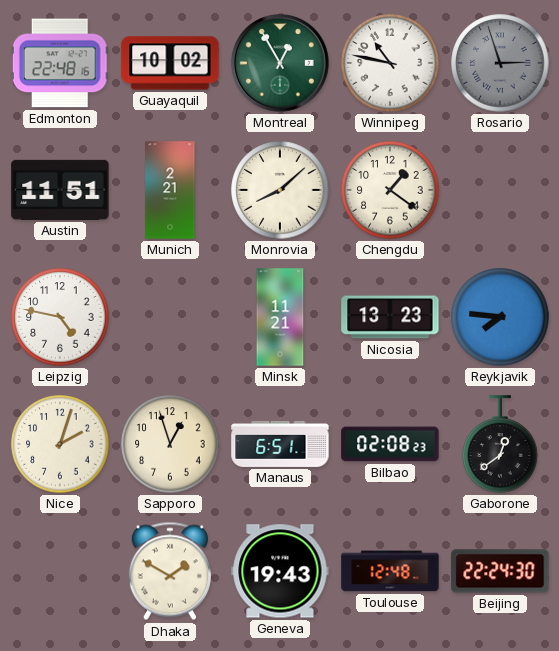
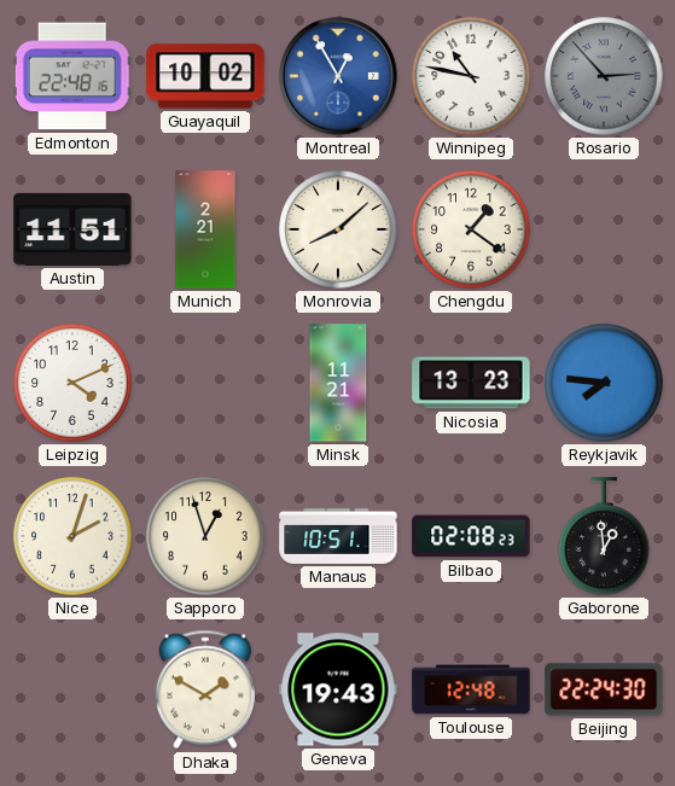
Montreal dial: green -> blue
Rosario: 2:57 -> 2:53
Leipzig: 4:47 -> 4:11
Manaus: 6:51 -> 10:51
Gaborone: 12:39 -> 12:59
